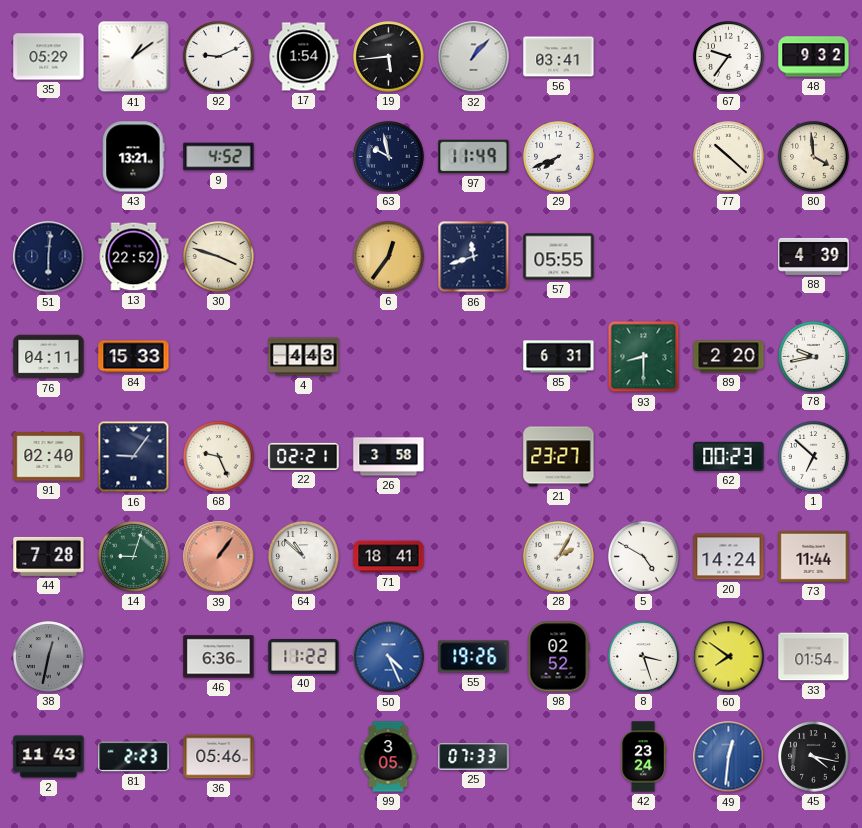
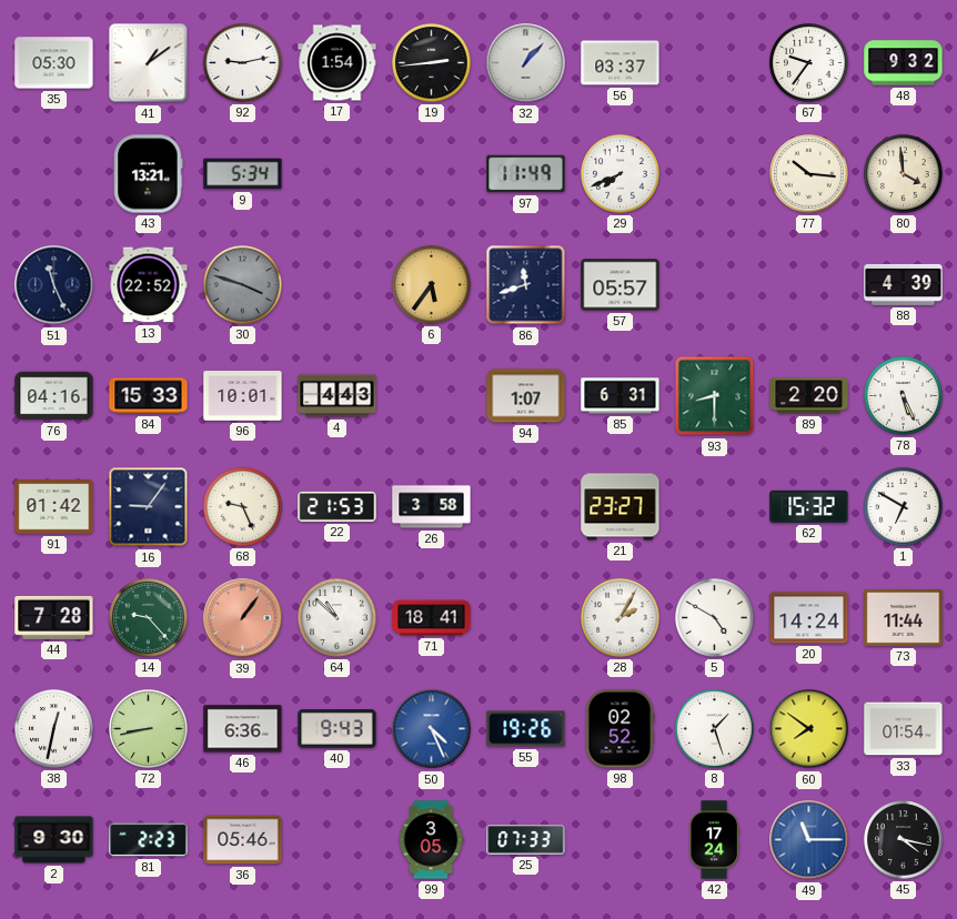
35: 05:29 -> 05:30
92: 9:11 -> 9:13
19: 5:44 -> 2:44
56: 03:41 -> 03:37
9: 4:52 -> 5:34
63: 9:58 -> none
77: 10:22 -> 10:16
51: 6:01 -> 11:26
30 dial: cream -> grey
6: 12:36 -> 5:36
57: 05:55 -> 05:57
76: 04:11 -> 04:16
96: none -> 10:01
94: none -> 1:07
78: 9:43 -> 5:26
91: 02:40 -> 01:42
22: 02:21 -> 21:53
62: 00:23 -> 15:32
1: 6:52 -> 6:50
14: 9:03 -> 9:23
38 dial: grey -> white
72: none -> 8:43
40: 11:22 -> 9:43
8: 3:27 -> 1:27
2: 11:43 -> 9:30
42: 23:24 -> 17:24
49: 12:31 -> 11:15
